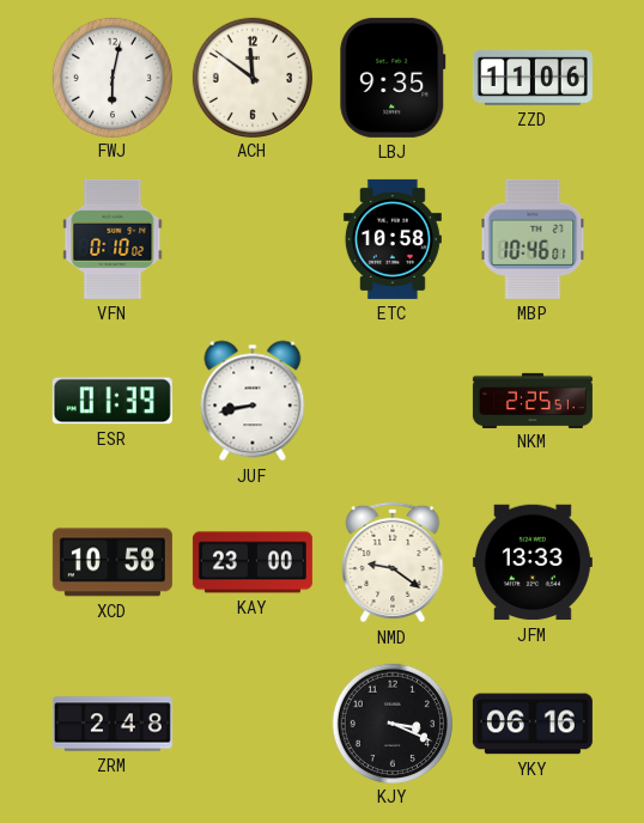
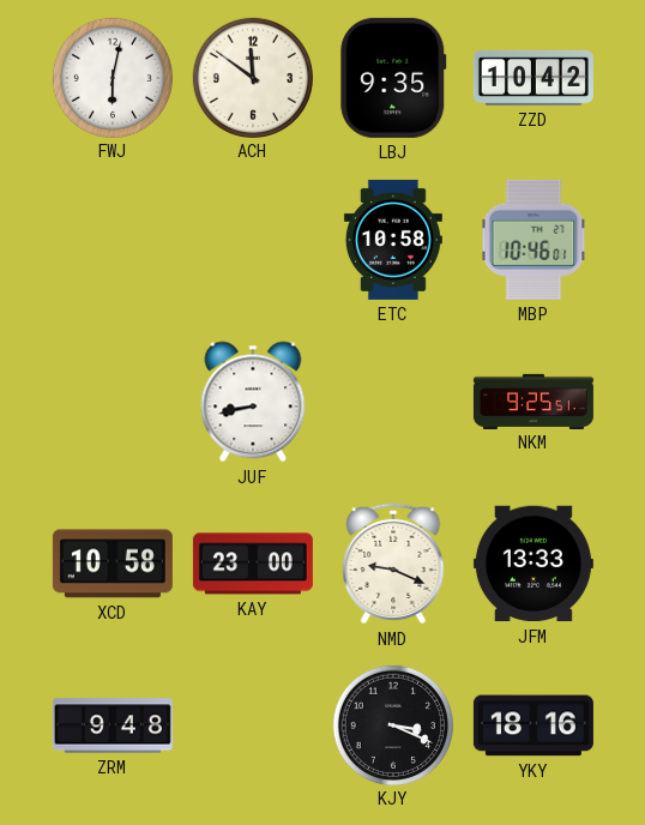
ZZD: 11:06 -> 10:42
VFN: 0:10 -> none
ESR: 01:39 -> none
NKM: 2:25 -> 9:25
NMD: 9:21 -> 9:19
ZRM: 2:48 -> 9:48
YKY: 06:16 -> 18:16
